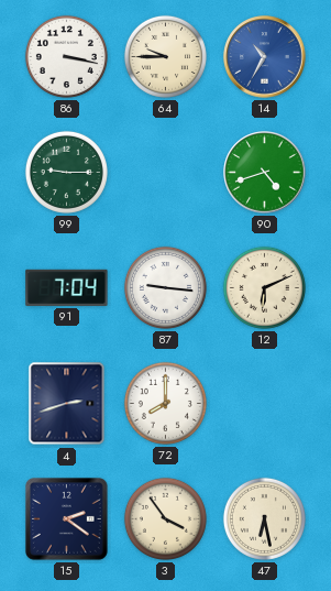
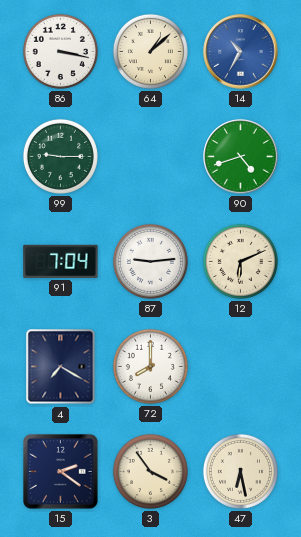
64: 9:45 -> 1:08
87: 9:16 -> 9:14
4: 2:42 -> 7:20
